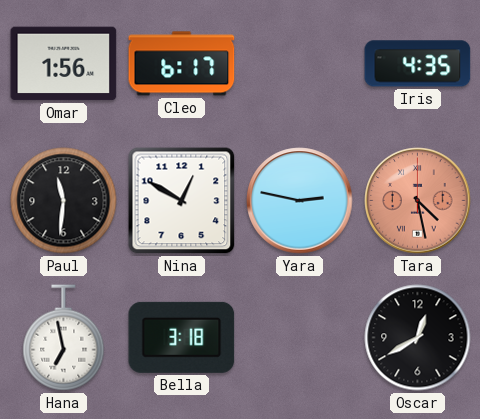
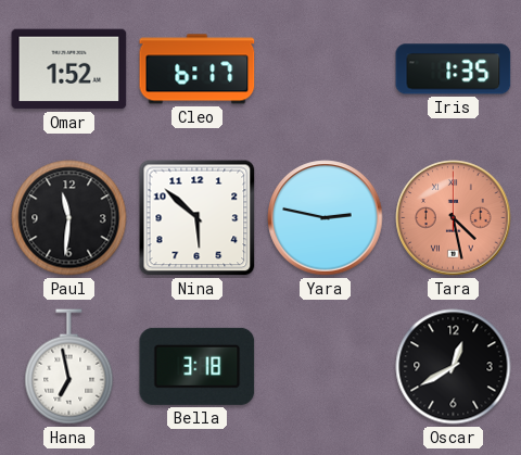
Omar: 1:56 -> 1:52
Iris: 4:35 -> 1:35
Nina: 12:50 -> 5:52
